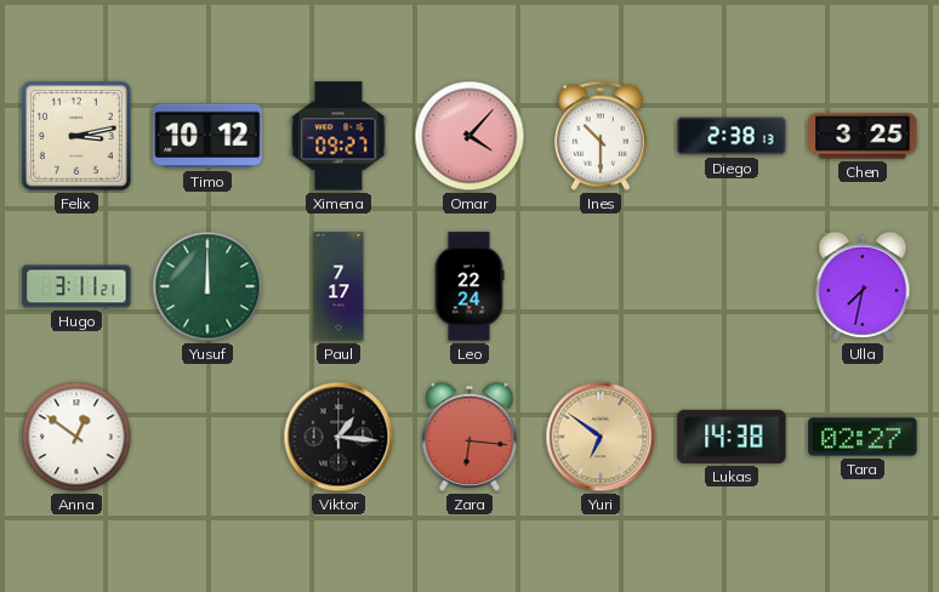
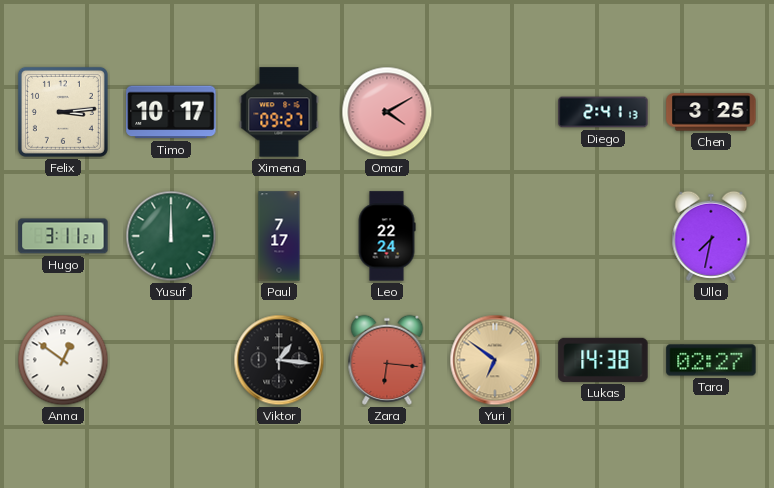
Felix: 3:13 -> 3:14
Timo: 10:12 -> 10:17
Omar: 4:07 -> 4:10
Ines: 10:30 -> none
Diego: 2:38 -> 2:41
